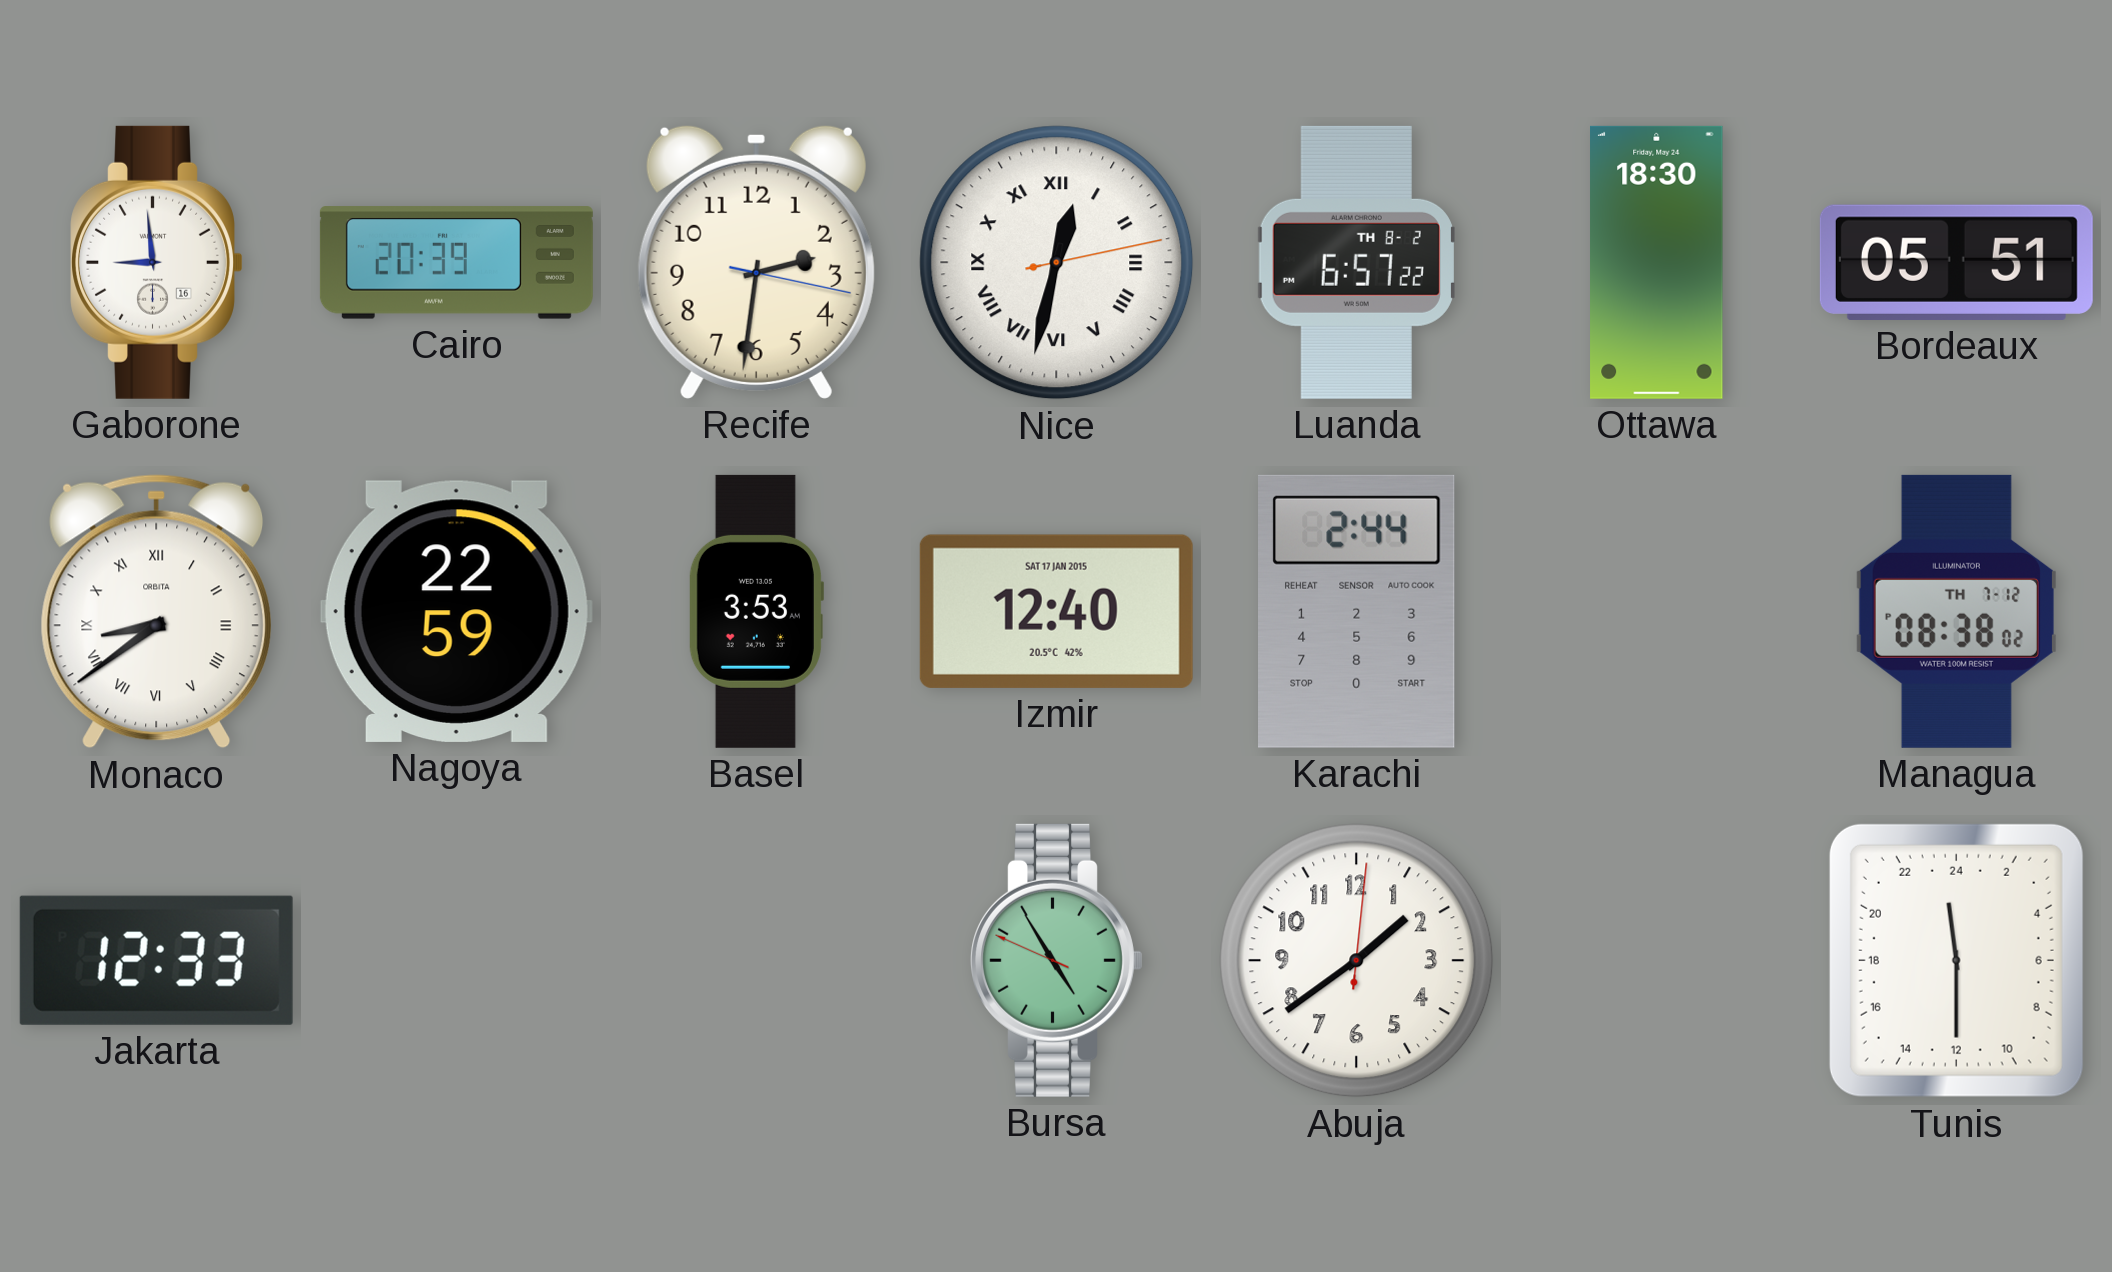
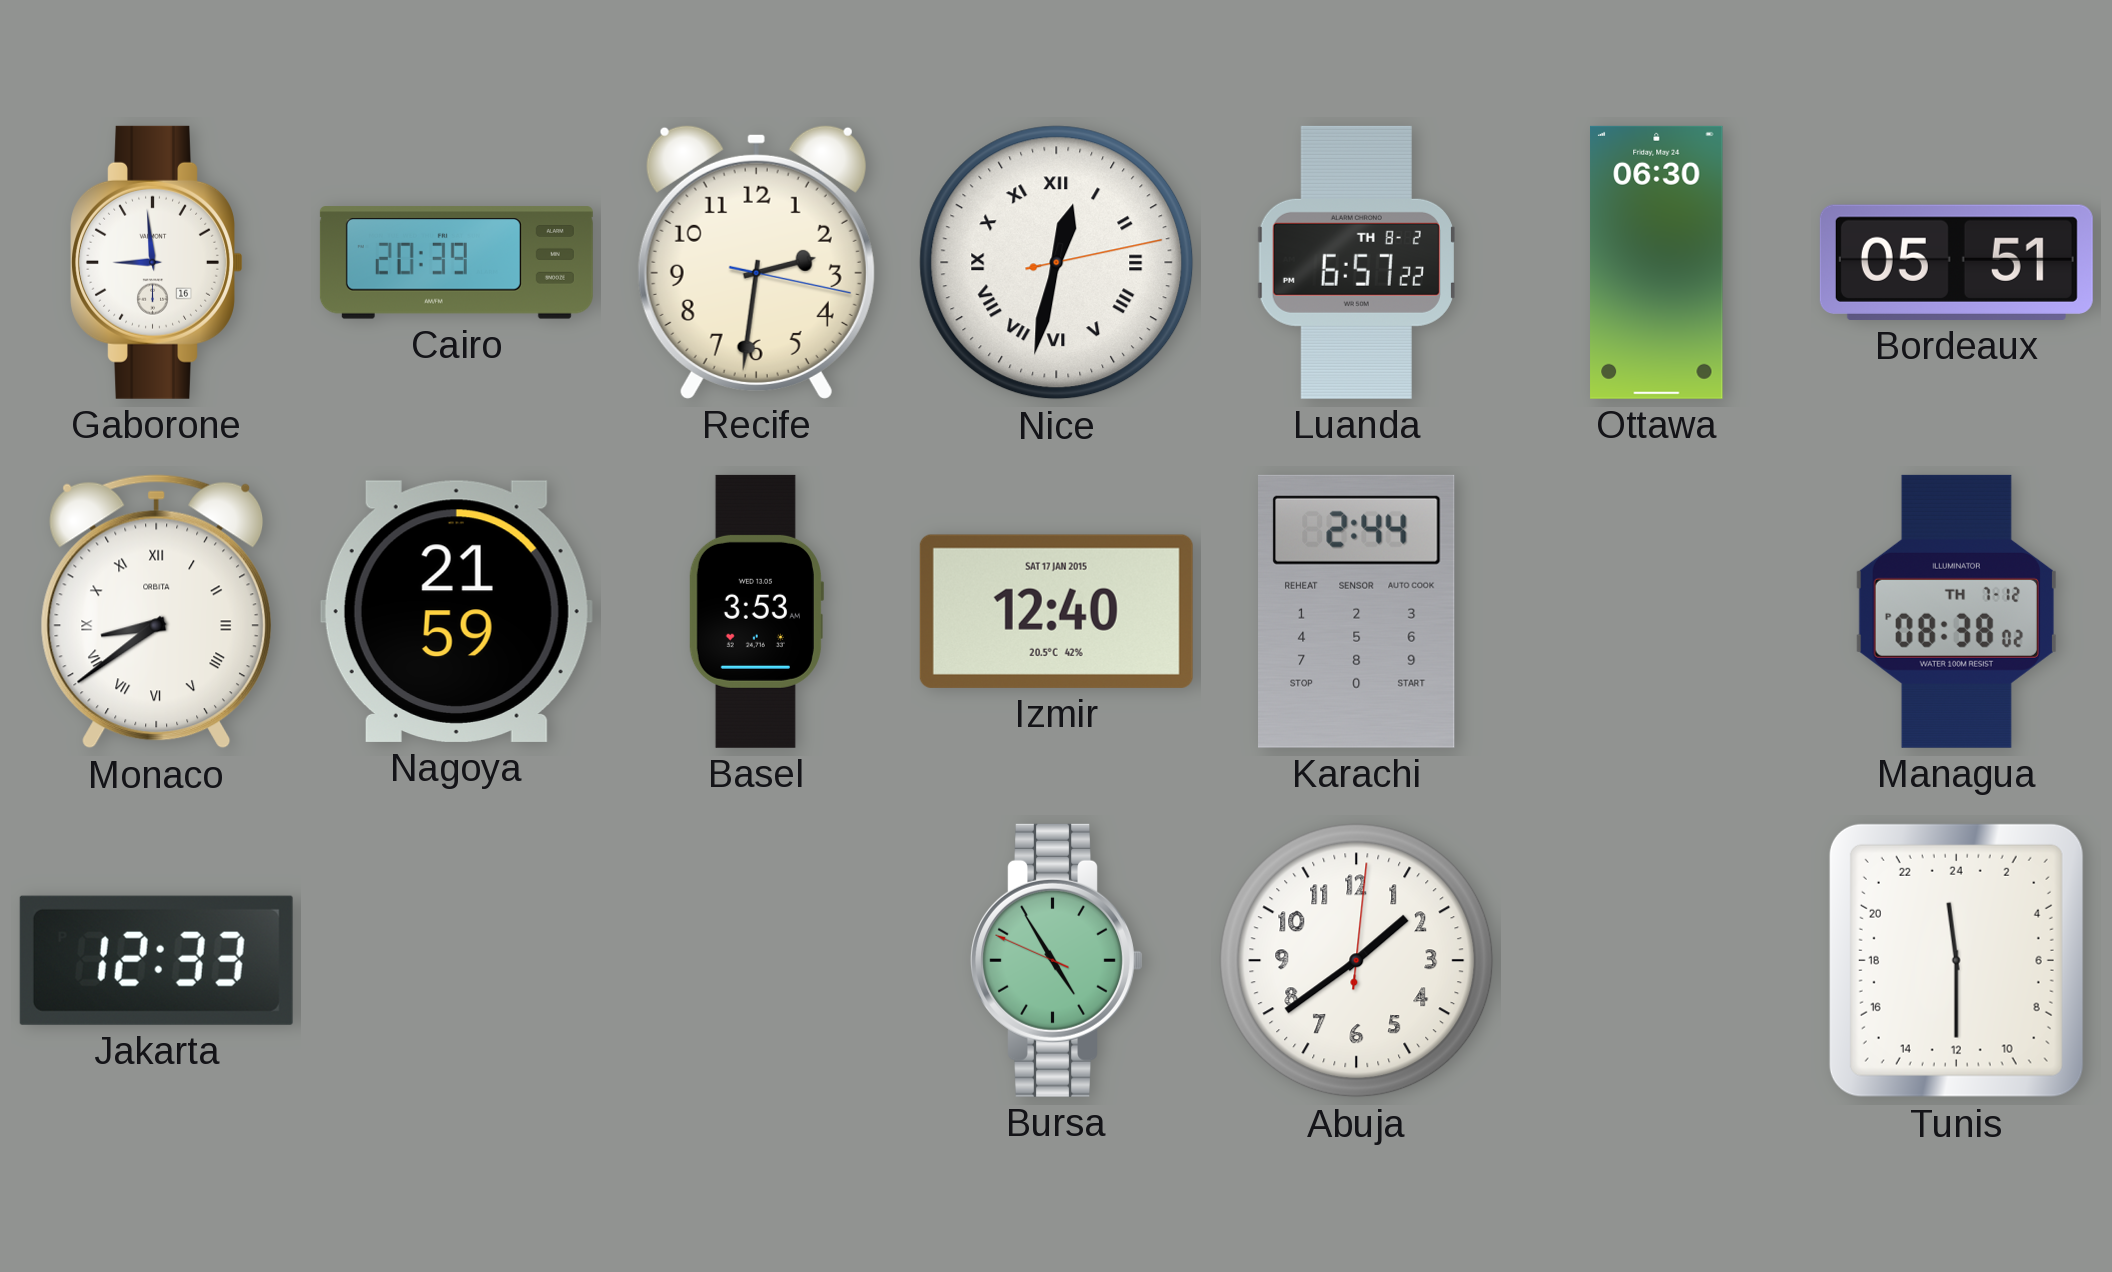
Ottawa: 18:30 -> 06:30
Nagoya: 22:59 -> 21:59
